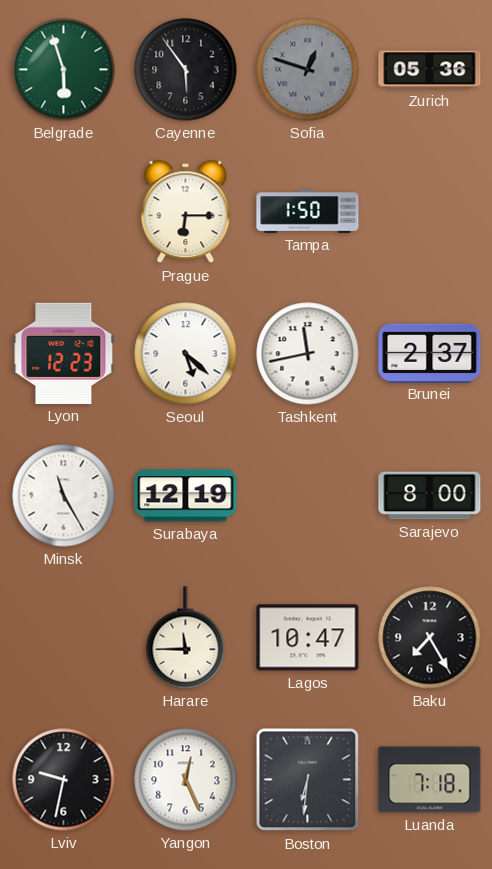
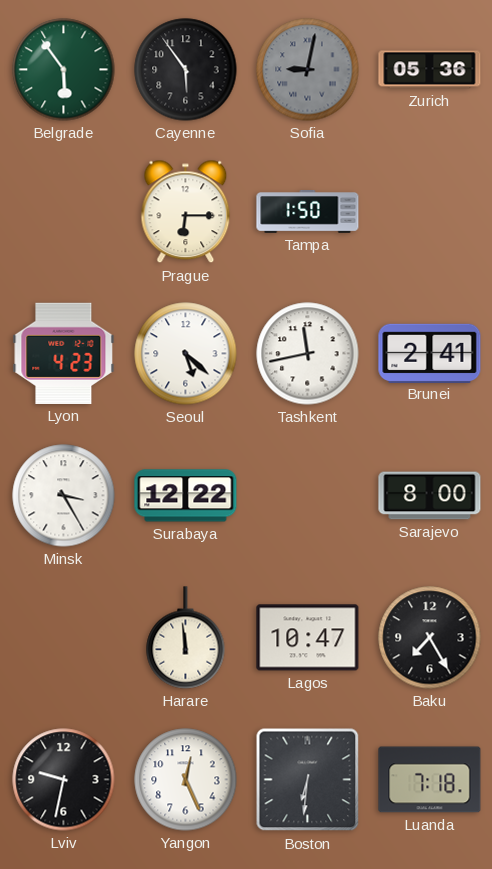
Belgrade: 5:57 -> 5:54
Sofia: 12:48 -> 9:02
Lyon: 12:23 -> 4:23
Brunei: 2:37 -> 2:41
Minsk: 11:25 -> 3:25
Surabaya: 12:19 -> 12:22
Harare: 11:45 -> 11:59
